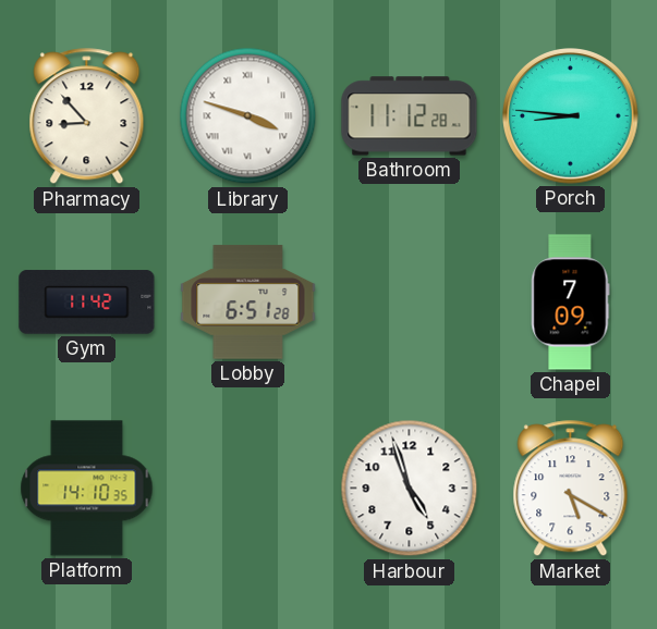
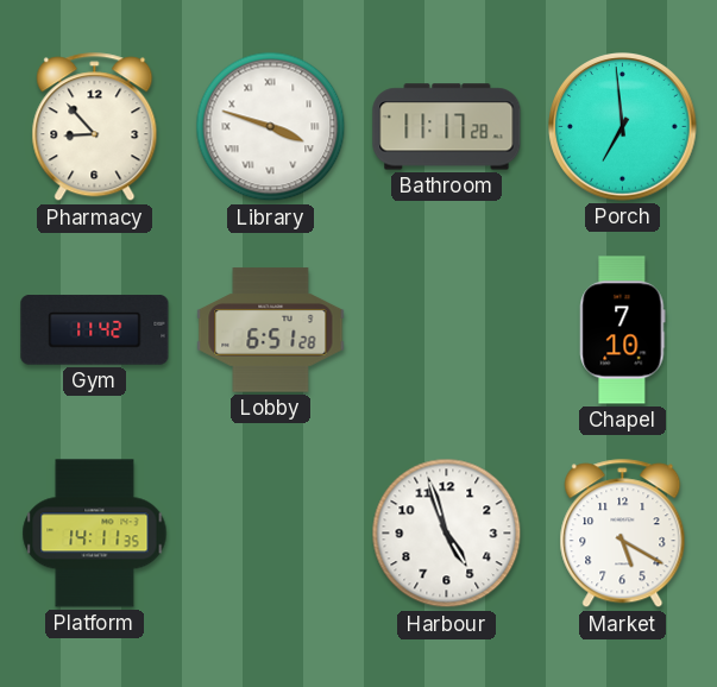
Bathroom: 11:12 -> 11:17
Porch: 8:46 -> 6:59
Chapel: 7:09 -> 7:10
Platform: 14:10 -> 14:11
